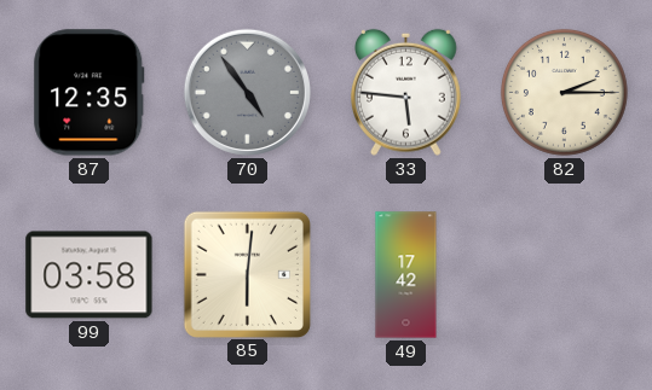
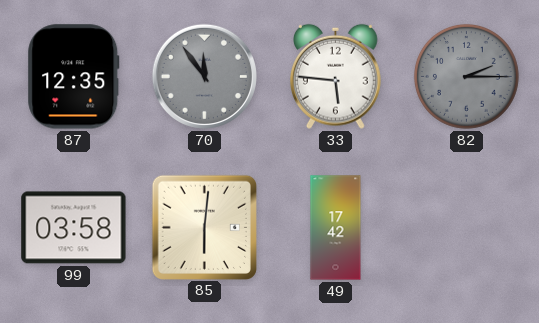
70: 4:54 -> 11:54
82 dial: cream -> grey
